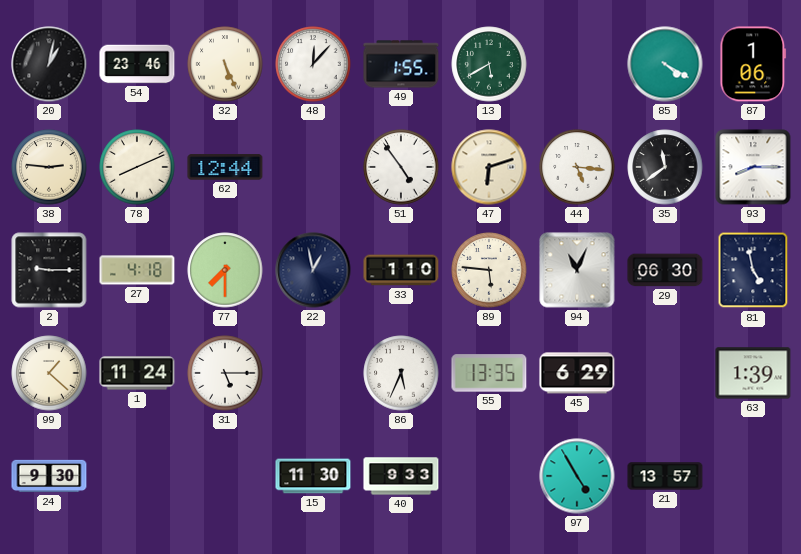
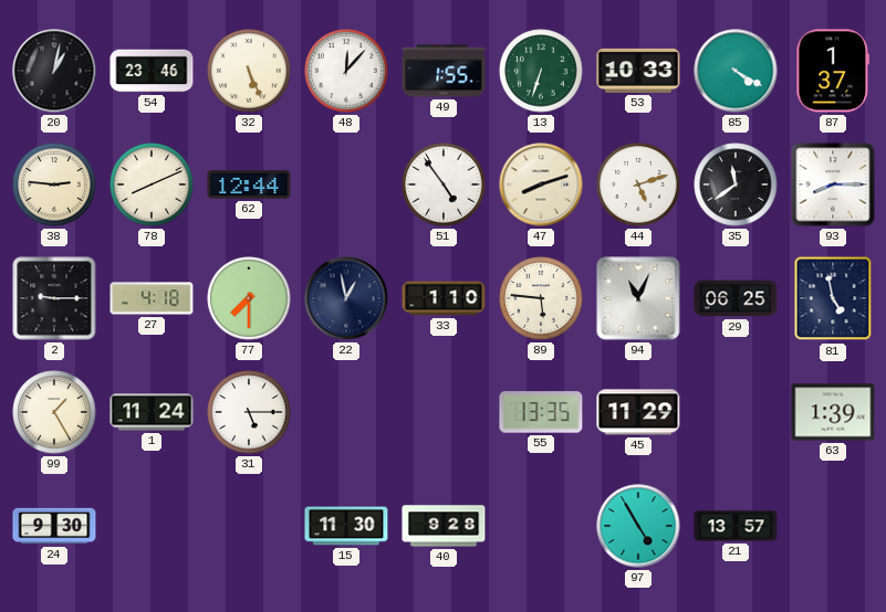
13: 5:40 -> 6:33
53: none -> 10:33
87: 1:06 -> 1:37
47: 6:12 -> 8:12
44: 5:16 -> 5:12
29: 06:30 -> 06:25
99: 1:22 -> 1:25
86: 5:34 -> none
45: 6:29 -> 11:29
40: 9:33 -> 9:28
